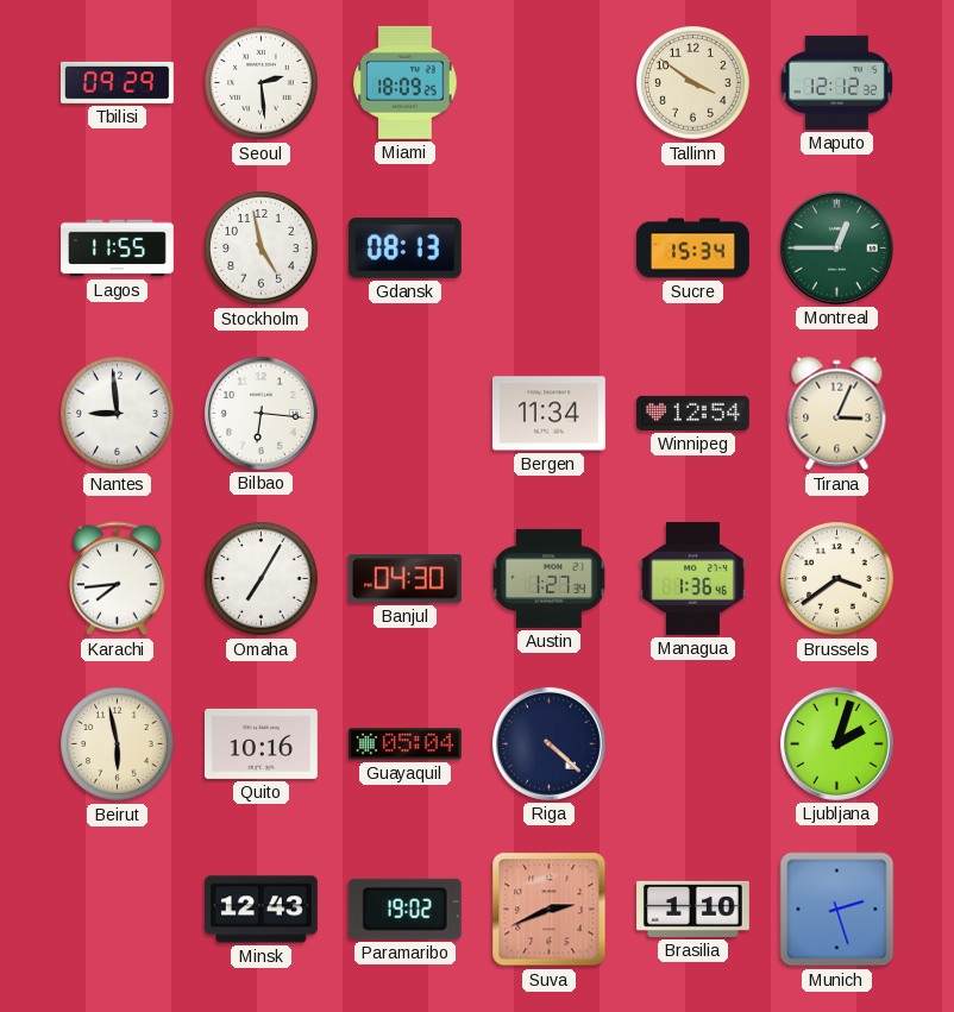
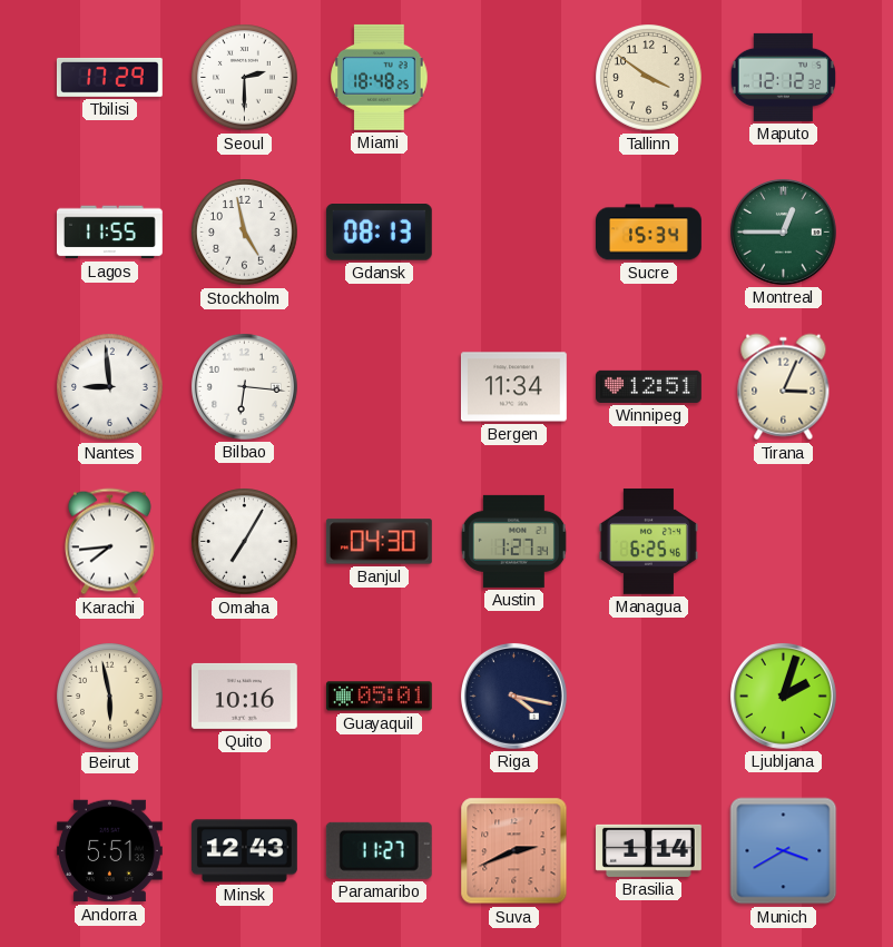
Tbilisi: 09:29 -> 17:29
Seoul: 2:29 -> 2:30
Miami: 18:09 -> 18:48
Winnipeg: 12:54 -> 12:51
Managua: 1:36 -> 6:25
Brussels: 3:39 -> none
Guayaquil: 05:04 -> 05:01
Riga: 4:22 -> 4:17
Andorra: none -> 5:51
Paramaribo: 19:02 -> 11:27
Brasilia: 1:10 -> 1:14
Munich: 2:27 -> 3:40
